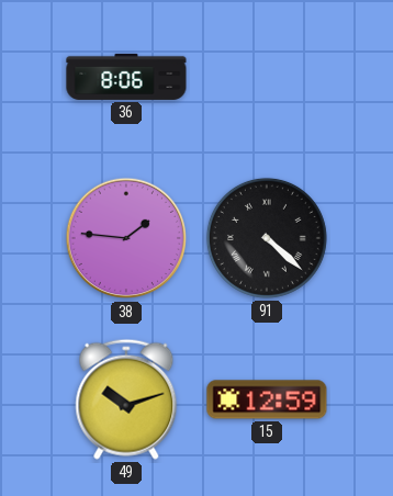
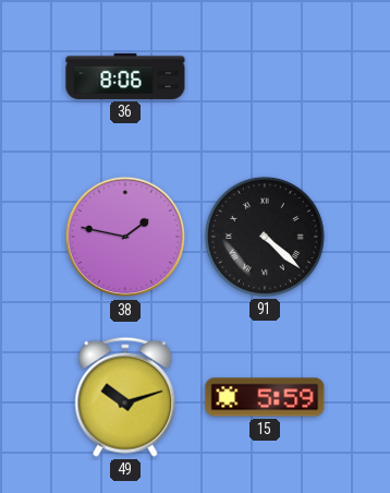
38: 1:46 -> 1:47
15: 12:59 -> 5:59
